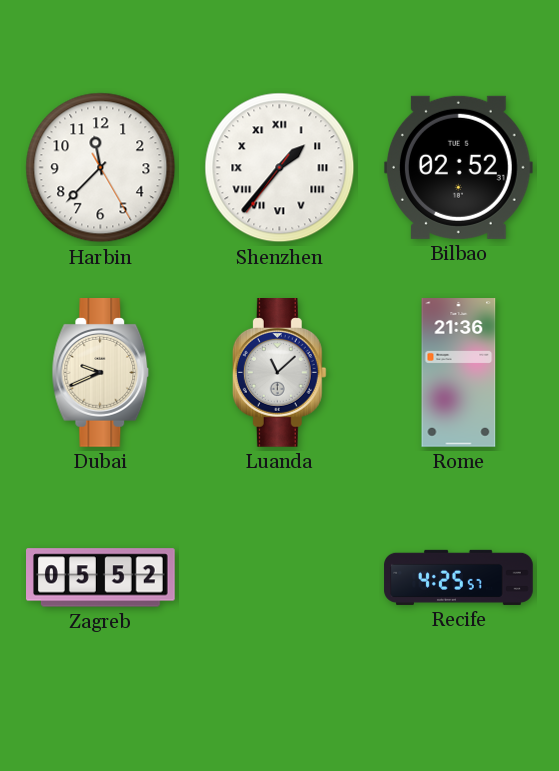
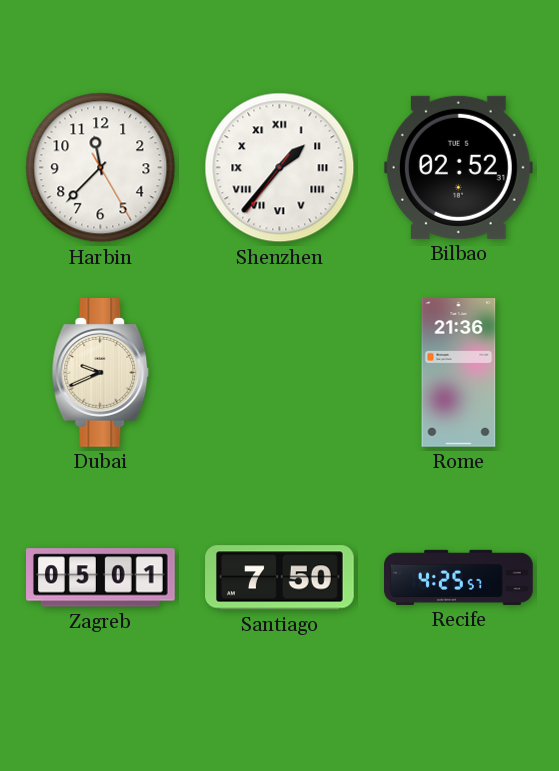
Luanda: 11:08 -> none
Zagreb: 05:52 -> 05:01
Santiago: none -> 7:50
